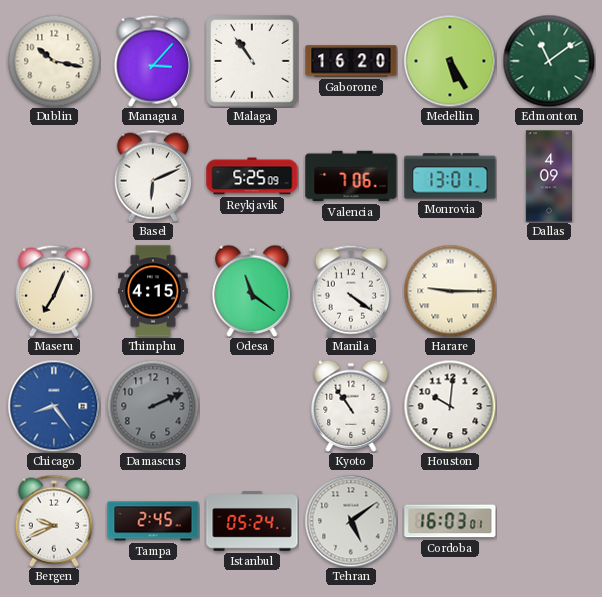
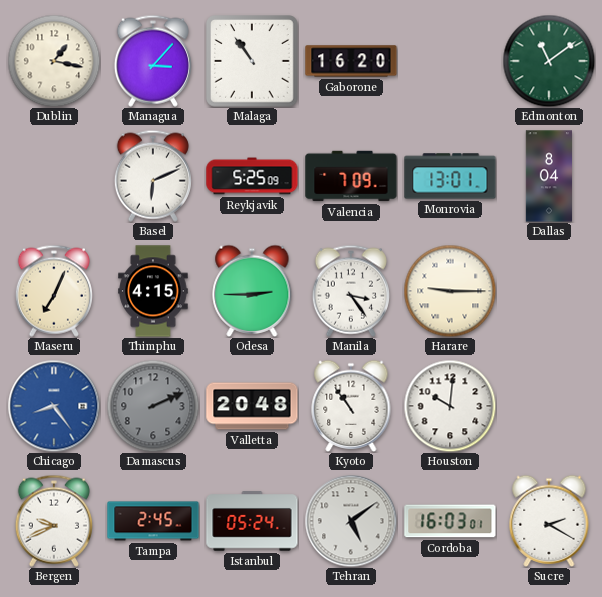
Dublin: 10:17 -> 1:17
Medellin: 5:25 -> none
Valencia: 7:06 -> 7:09
Dallas: 4:09 -> 8:04
Odesa: 11:21 -> 2:45
Manila: 4:21 -> 3:24
Valletta: none -> 20:48
Sucre: none -> 2:20
